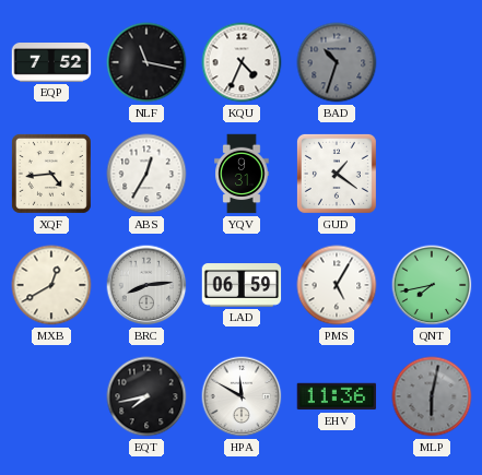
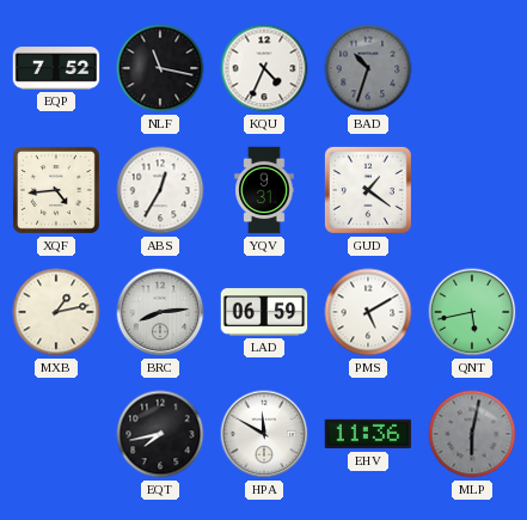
MXB: 12:40 -> 1:13
PMS: 5:05 -> 5:10
QNT: 7:43 -> 5:43
